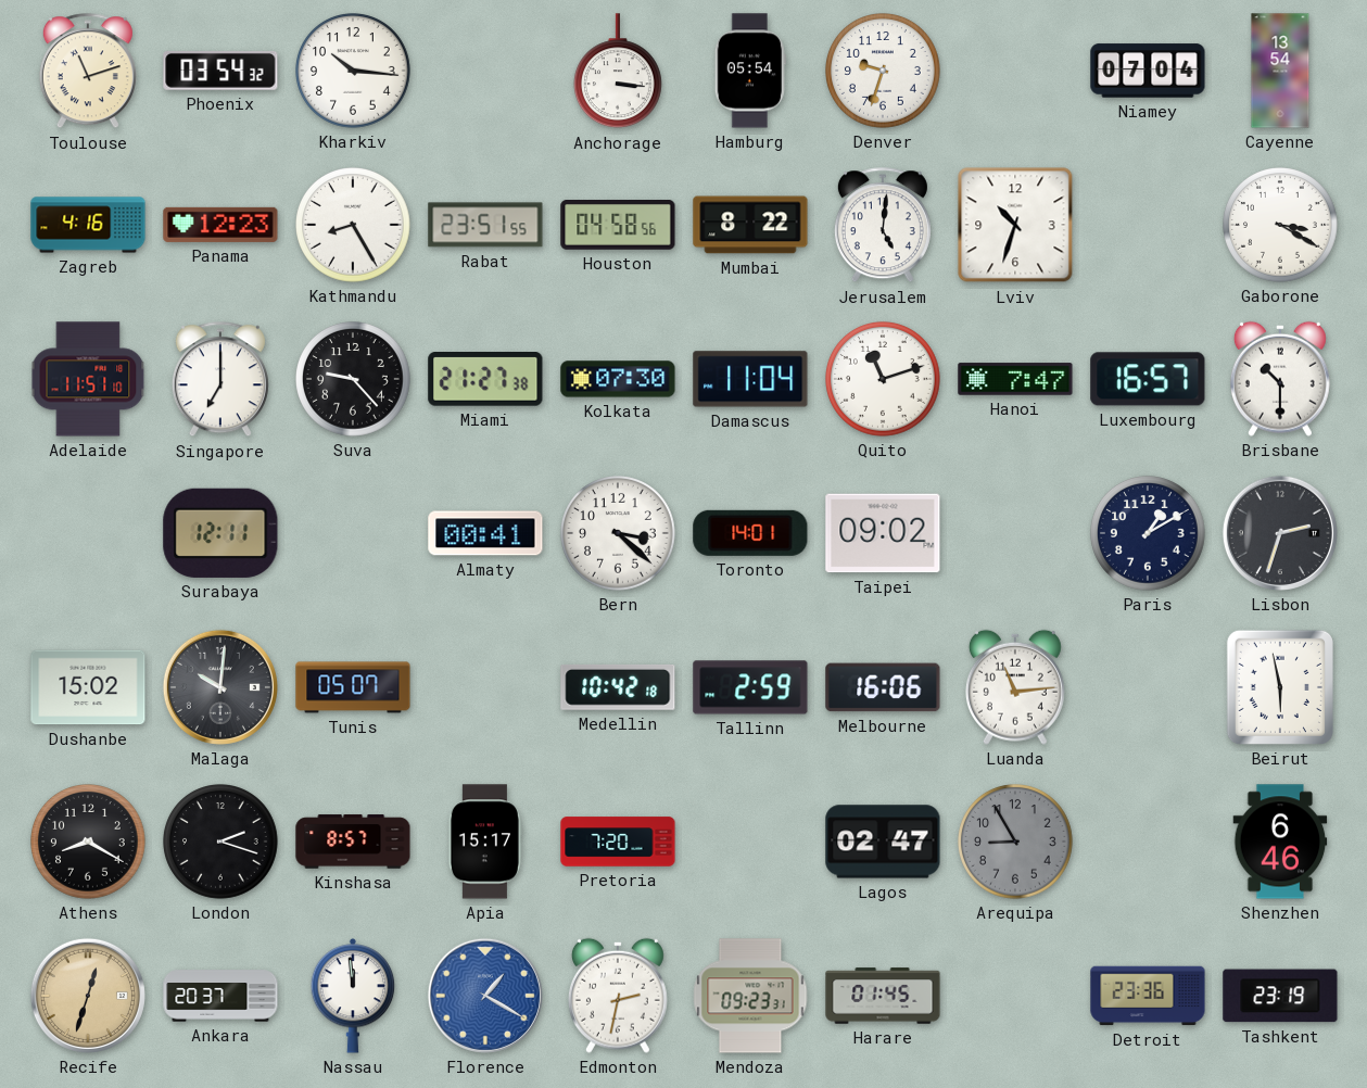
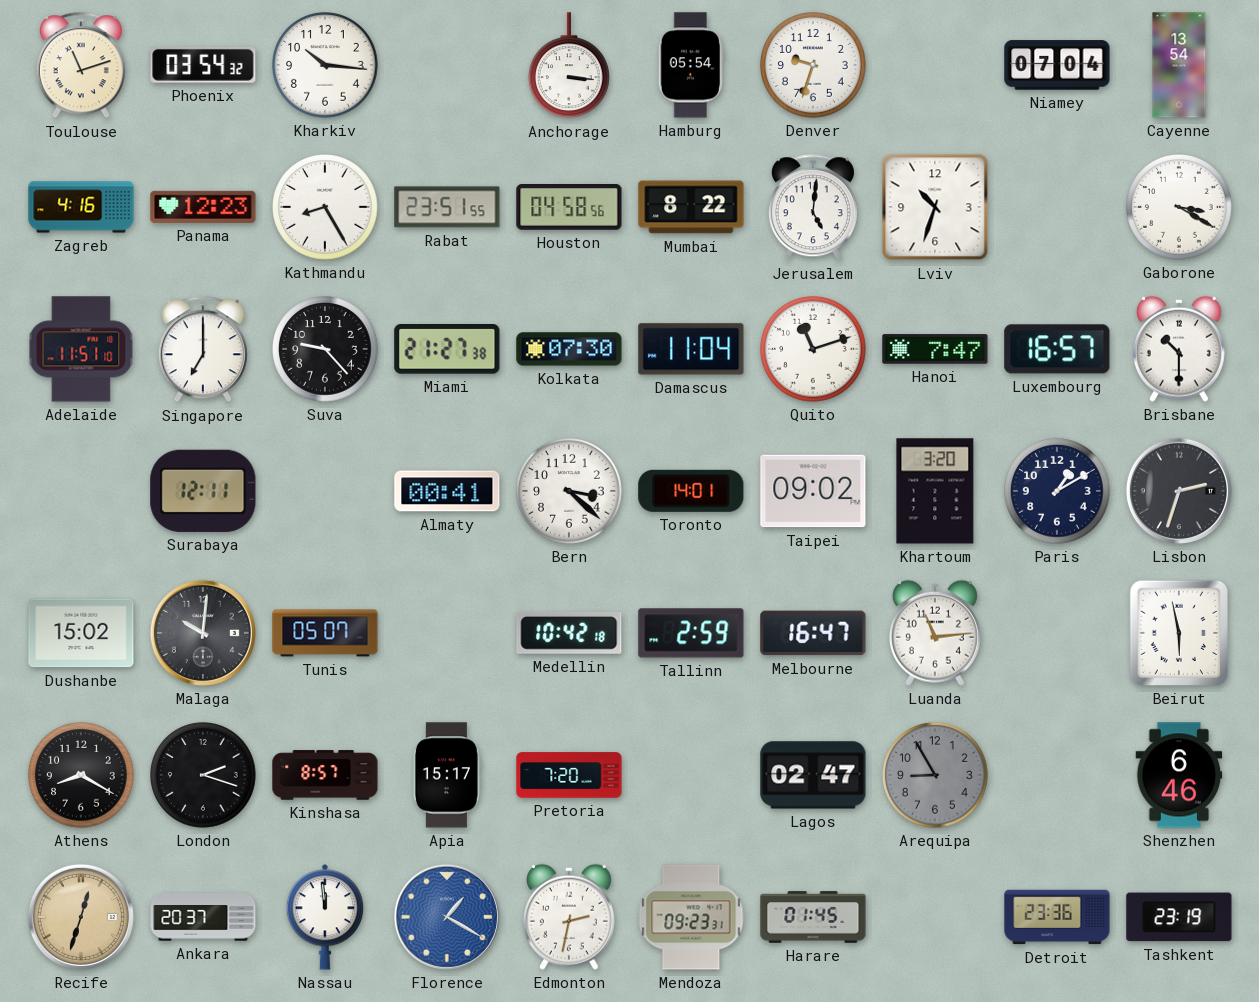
Khartoum: none -> 3:20
Melbourne: 16:06 -> 16:47
